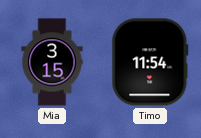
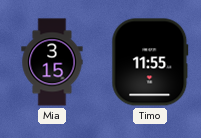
Timo: 11:54 -> 11:55
